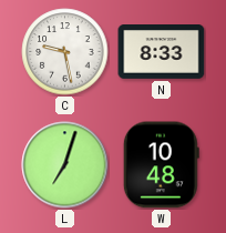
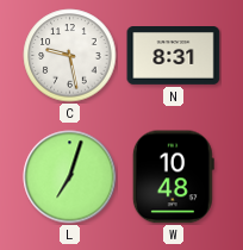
N: 8:33 -> 8:31
